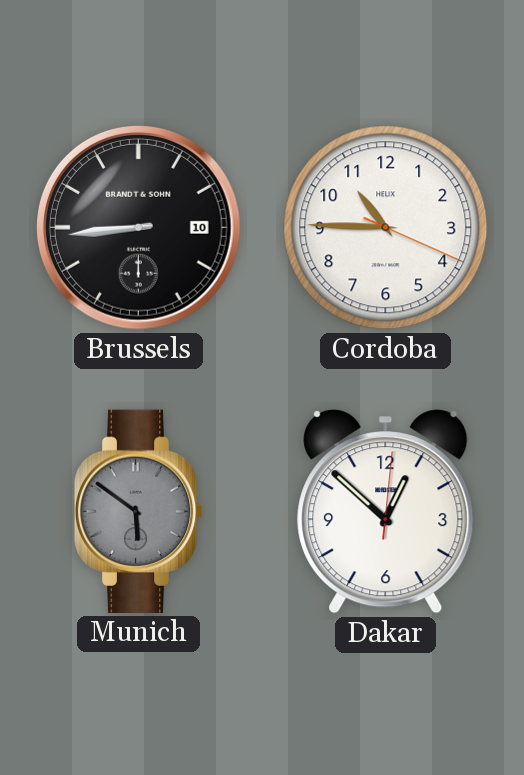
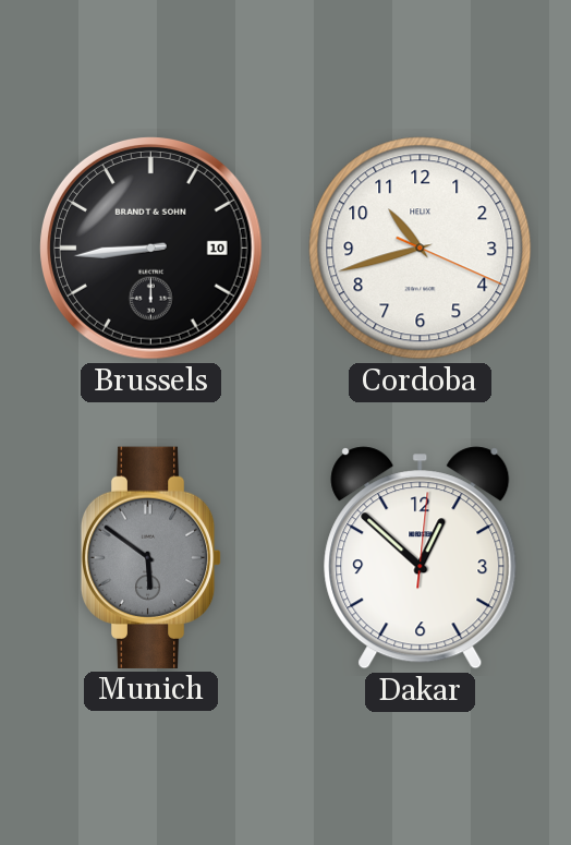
Cordoba: 10:45 -> 10:42
